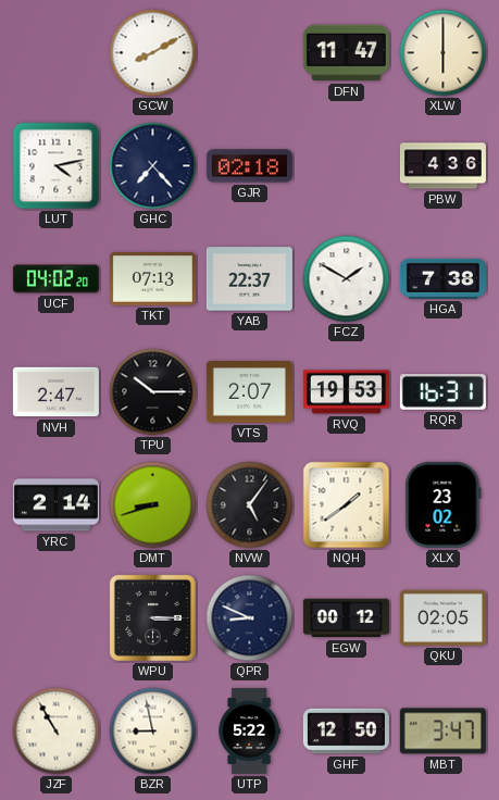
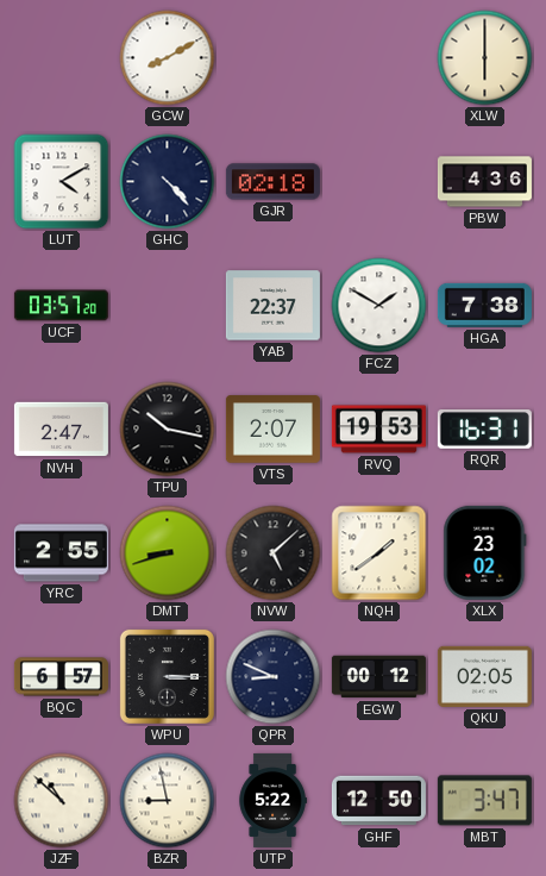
DFN: 11:47 -> none
LUT: 4:13 -> 4:10
GHC: 7:23 -> 4:23
UCF: 04:02 -> 03:57
TKT: 07:13 -> none
TPU: 10:15 -> 10:17
YRC: 2:14 -> 2:55
NVW: 5:06 -> 5:08
BQC: none -> 6:57
JZF: 10:55 -> 10:52
